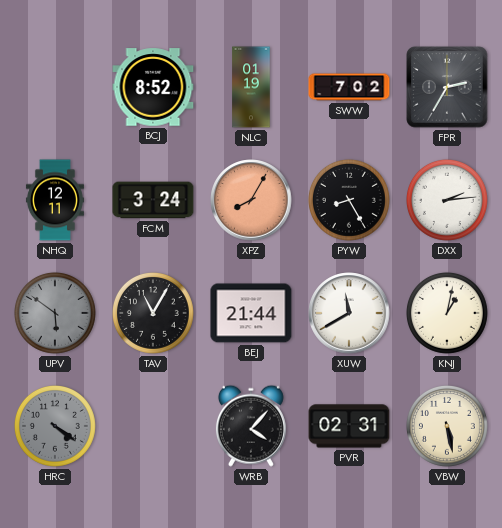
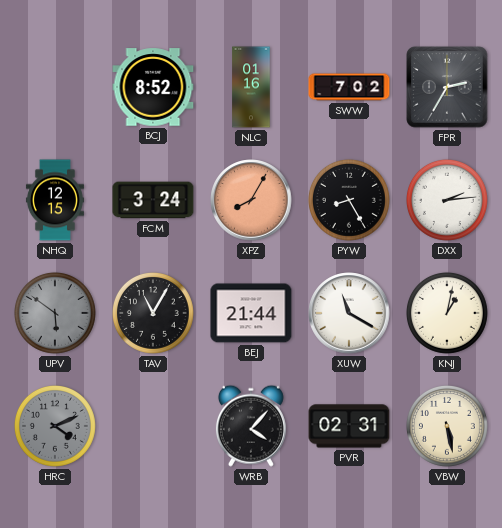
NLC: 01:19 -> 01:16
NHQ: 12:11 -> 12:15
XUW: 11:40 -> 11:20
HRC: 4:21 -> 4:11
